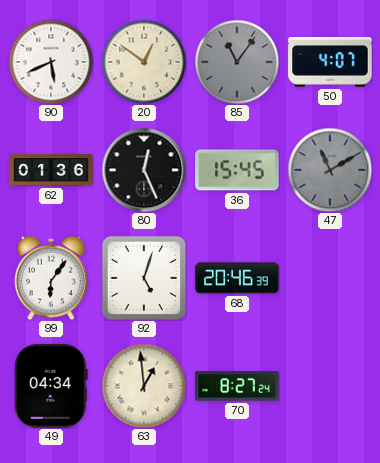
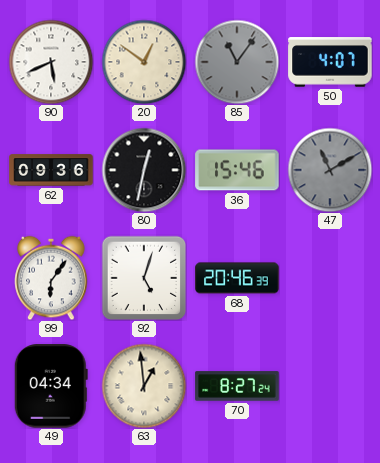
62: 01:36 -> 09:36
80: 12:26 -> 12:32
36: 15:45 -> 15:46
